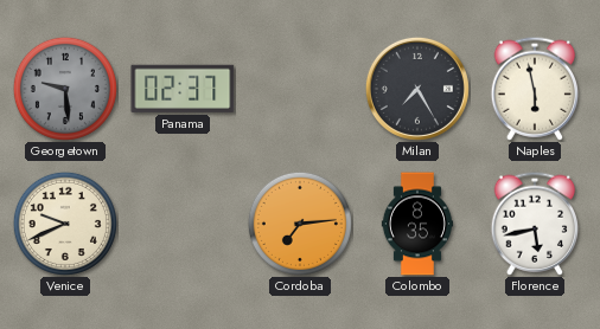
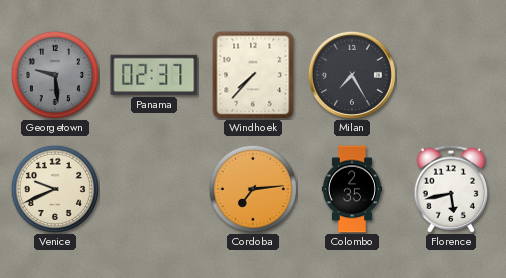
Windhoek: none -> 7:37
Naples: 5:58 -> none
Colombo: 8:35 -> 2:35
